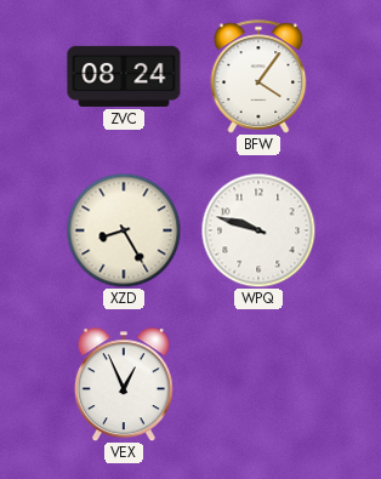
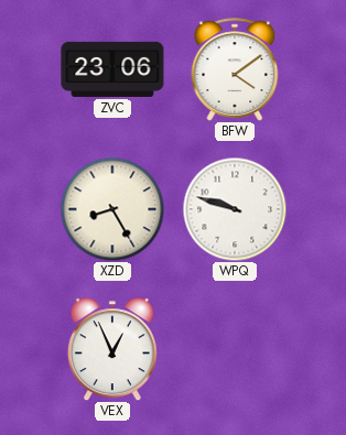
ZVC: 08:24 -> 23:06
BFW: 4:06 -> 4:09
